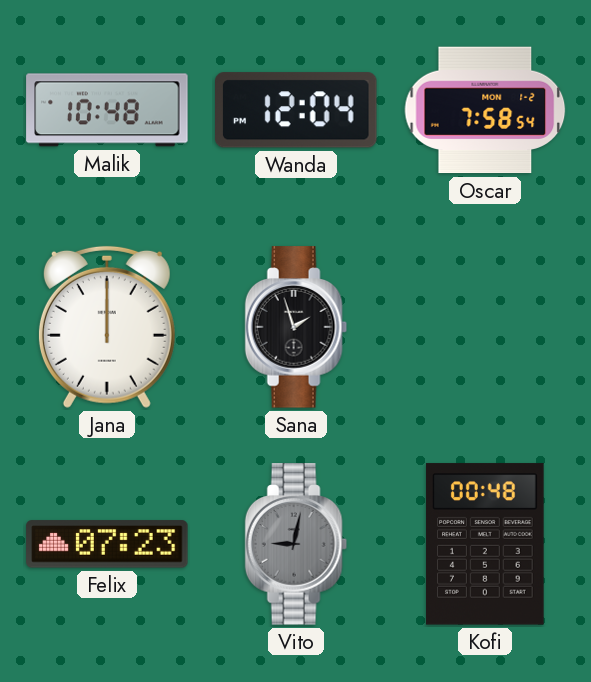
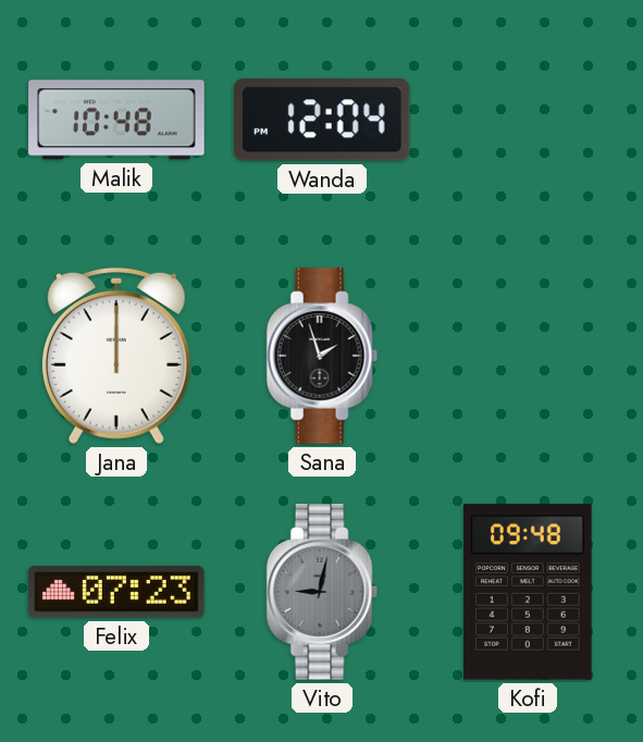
Oscar: 7:58 -> none
Kofi: 00:48 -> 09:48
